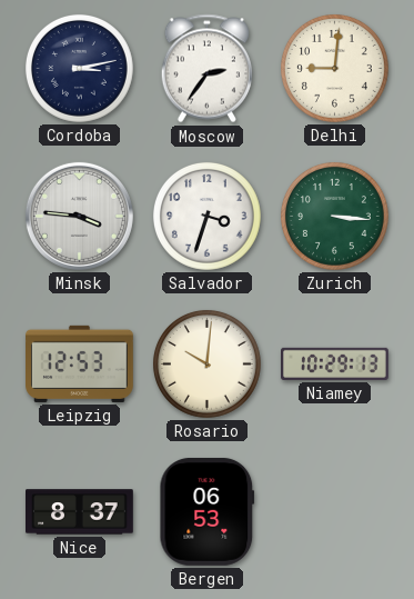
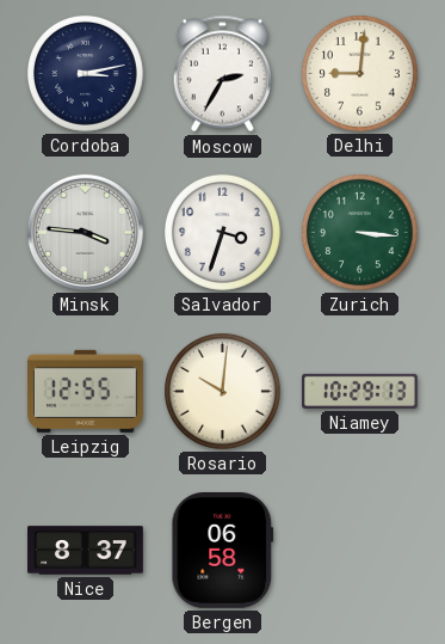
Moscow: 2:36 -> 2:35
Leipzig: 12:53 -> 12:55
Bergen: 06:53 -> 06:58
